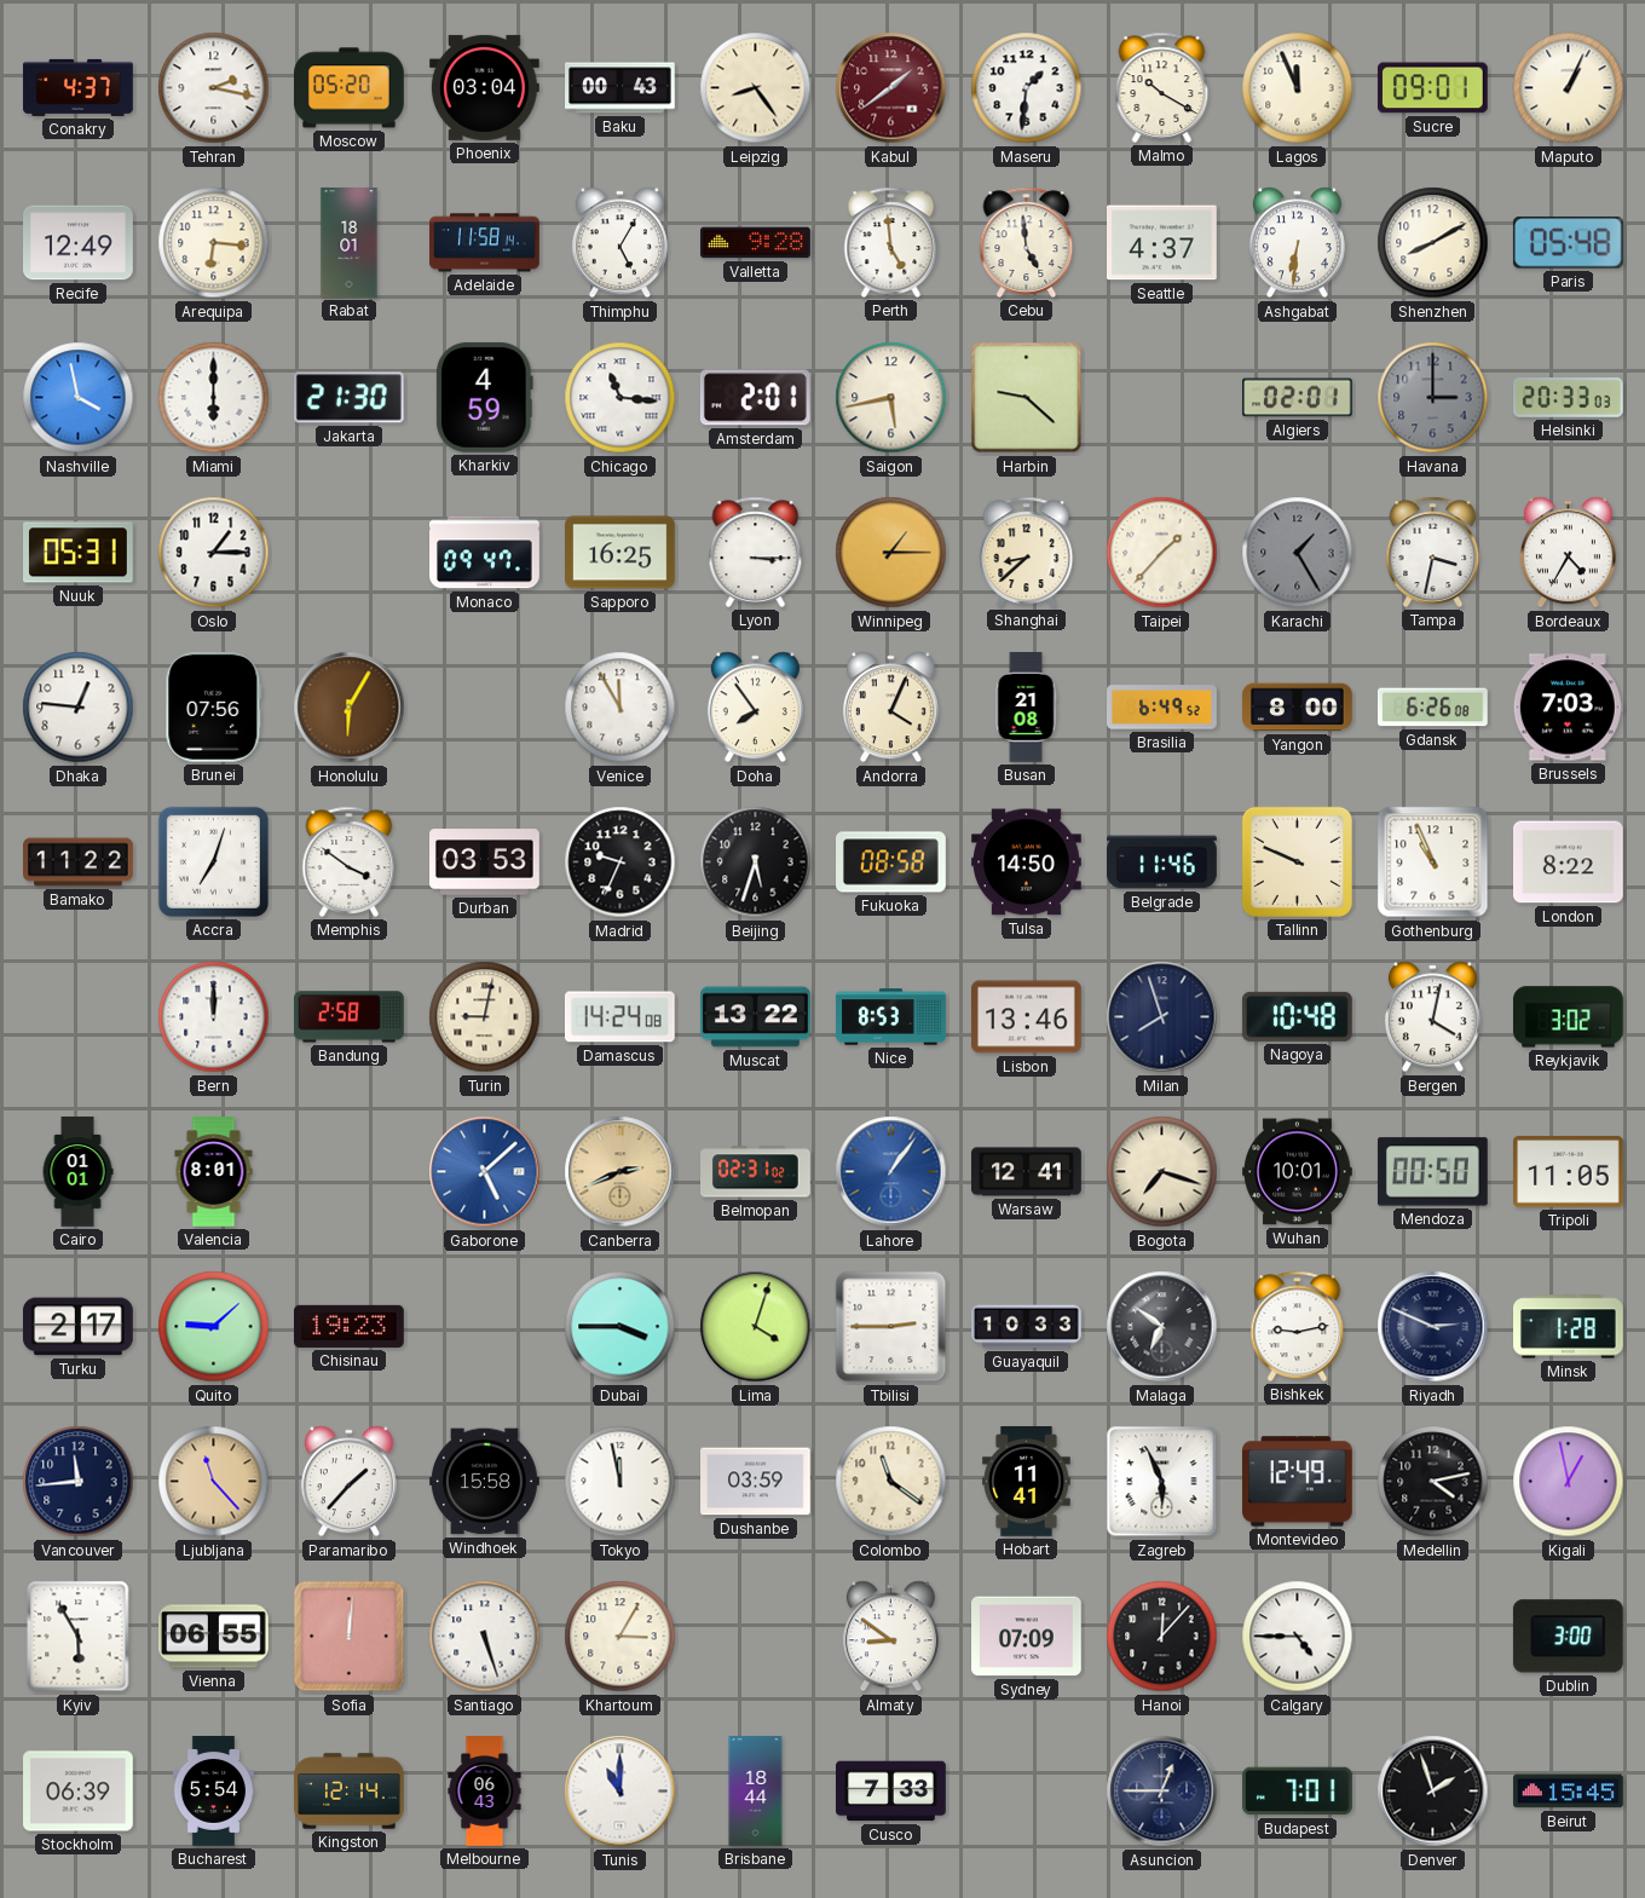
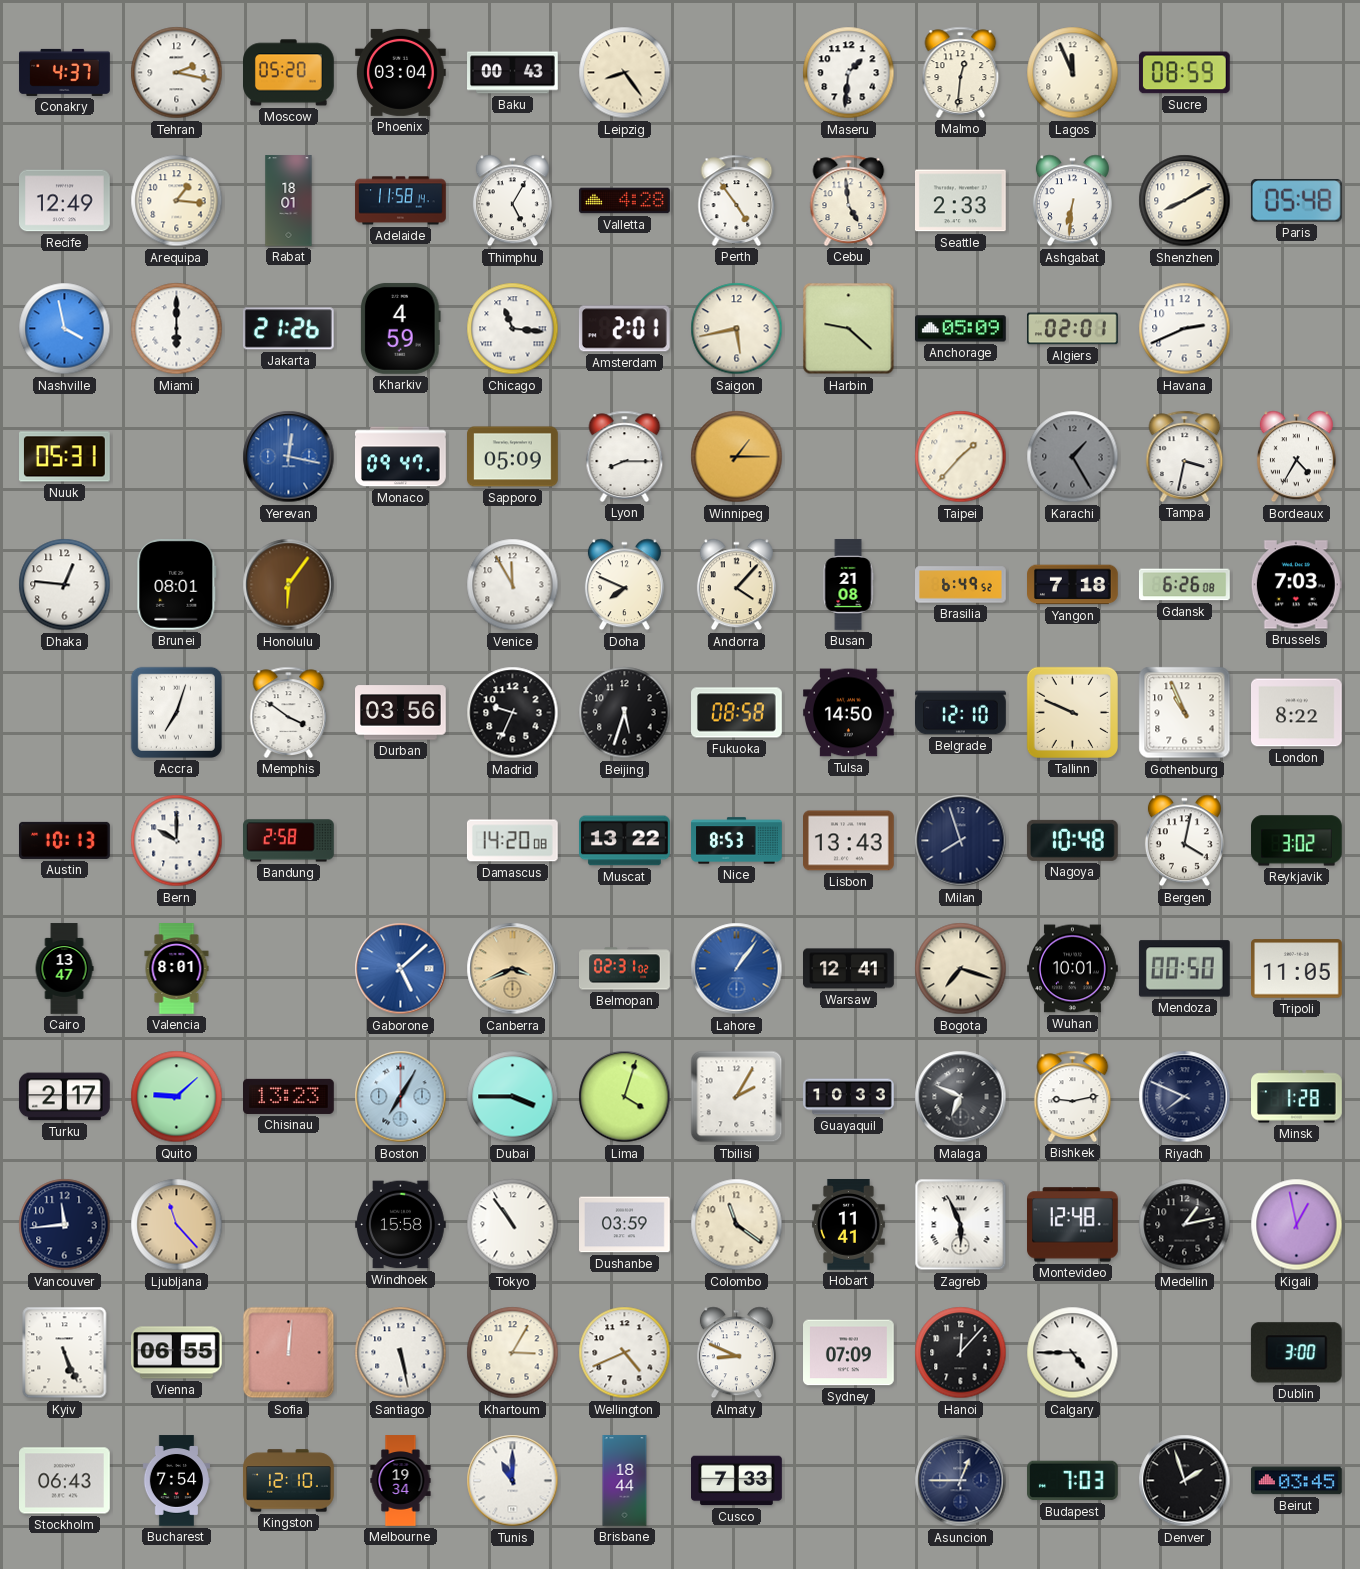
Kabul: 1:39 -> none
Malmo: 10:20 -> 12:31
Sucre: 09:01 -> 08:59
Maputo: 1:04 -> none
Arequipa: 6:16 -> 1:16
Valletta: 9:28 -> 4:28
Perth: 4:59 -> 4:54
Seattle: 4:37 -> 2:33
Jakarta: 21:30 -> 21:26
Anchorage: none -> 05:09
Havana: 3:00 -> 2:41
Havana dial: grey -> white
Helsinki: 20:33 -> none
Oslo: 1:15 -> none
Yerevan: none -> 12:17
Sapporo: 16:25 -> 05:09
Lyon: 3:15 -> 8:15
Shanghai: 8:38 -> none
Brunei: 07:56 -> 08:01
Honolulu: 6:05 -> 6:06
Doha: 7:54 -> 7:49
Andorra: 4:04 -> 4:07
Yangon: 8:00 -> 7:18
Bamako: 11:22 -> none
Durban: 03:53 -> 03:56
Belgrade: 11:46 -> 12:10
Austin: none -> 10:13
Bern: 12:00 -> 10:00
Turin: 9:02 -> none
Damascus: 14:24 -> 14:20
Lisbon: 13:46 -> 13:43
Cairo: 01:01 -> 13:47
Canberra: 2:41 -> 3:41
Chisinau: 19:23 -> 13:23
Boston: none -> 7:05
Tbilisi: 2:45 -> 2:05
Malaga: 6:51 -> 6:49
Riyadh: 2:49 -> 7:49
Paramaribo: 1:37 -> none
Tokyo: 11:58 -> 10:54
Montevideo: 12:49 -> 12:48
Medellin: 4:13 -> 1:13
Kyiv: 5:55 -> 5:26
Santiago: 5:27 -> 5:28
Wellington: none -> 4:41
Almaty: 8:51 -> 8:49
Stockholm: 06:39 -> 06:43
Bucharest: 5:54 -> 7:54
Kingston: 12:14 -> 12:10
Melbourne: 06:43 -> 19:34
Budapest: 7:01 -> 7:03
Beirut: 15:45 -> 03:45
